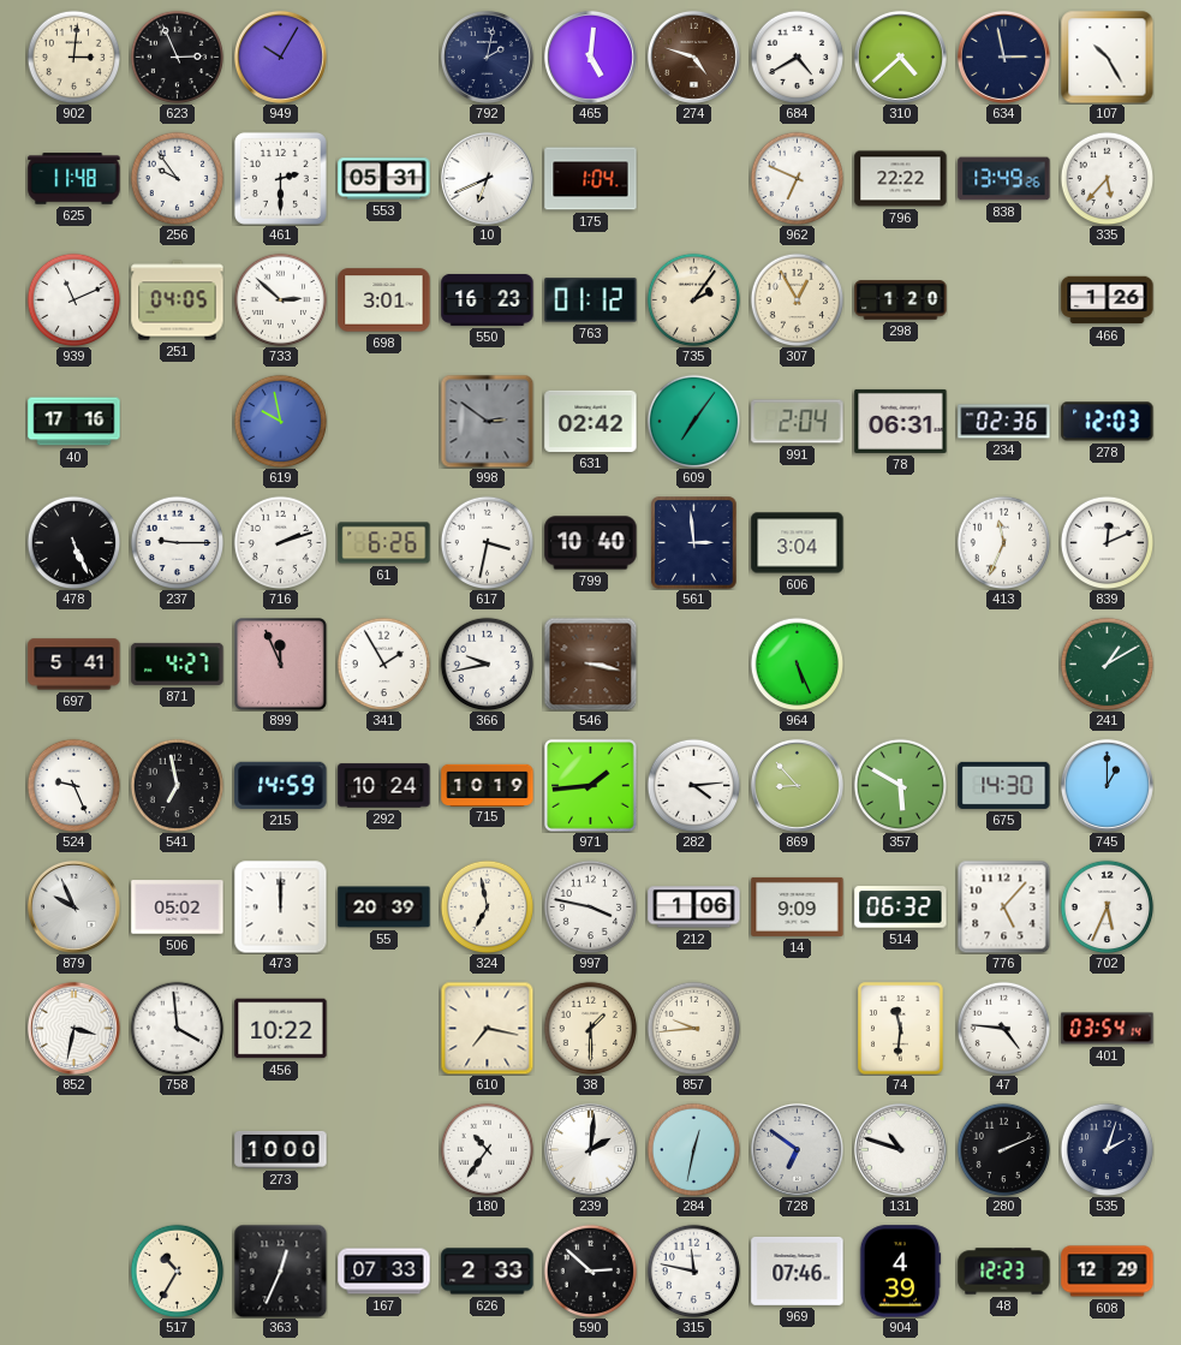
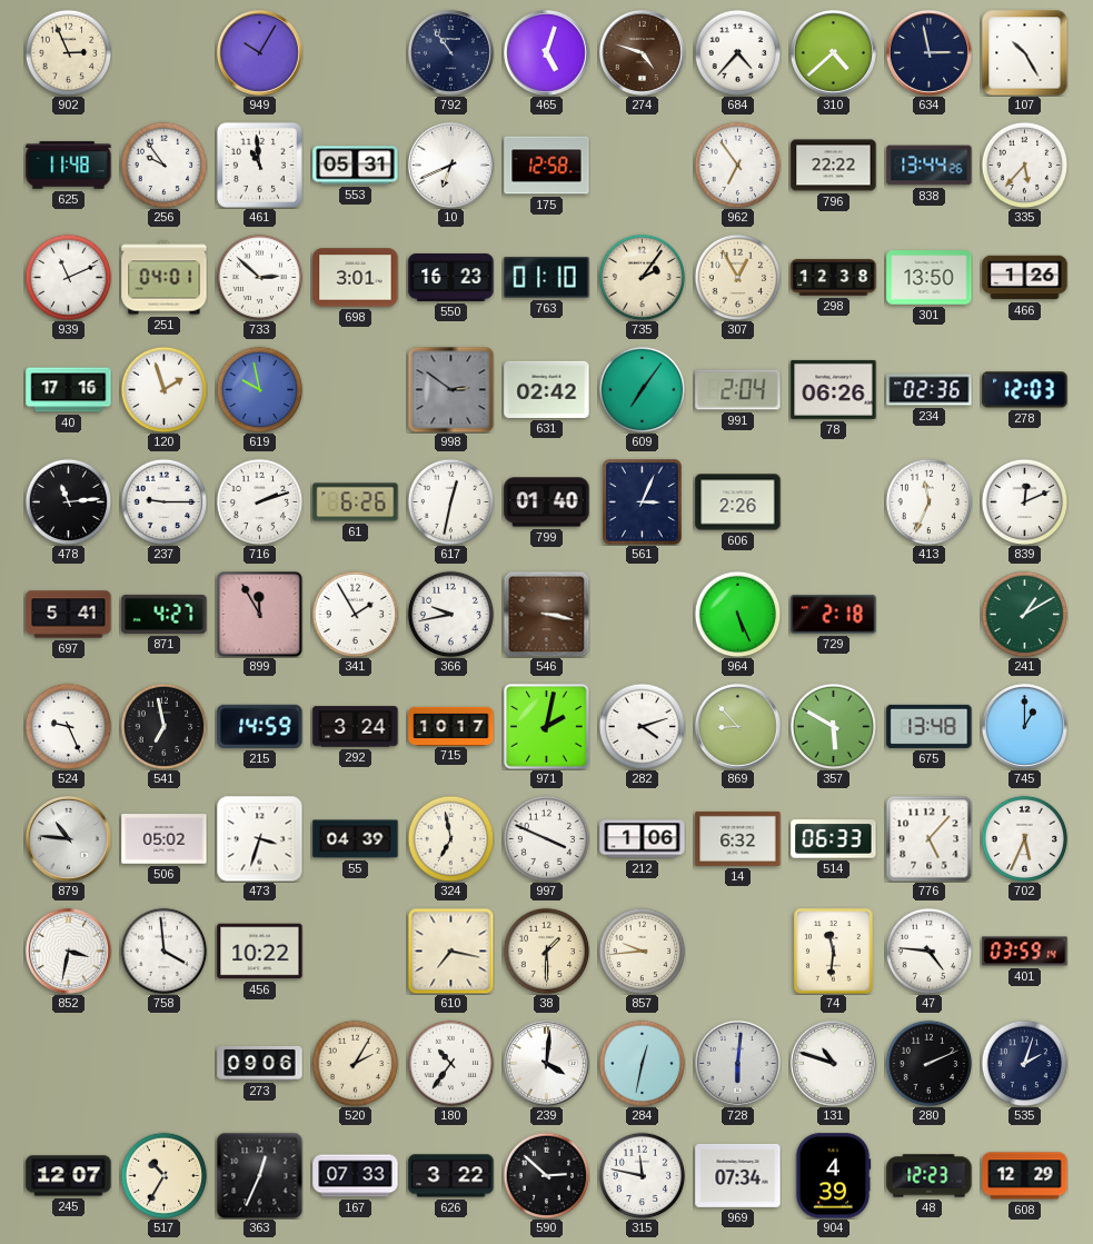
902: 3:01 -> 2:56
623: 2:56 -> none
792: 2:02 -> 10:54
465: 5:01 -> 5:03
684: 4:40 -> 4:37
461: 2:30 -> 10:59
175: 1:04 -> 12:58
962: 6:49 -> 6:54
838: 13:49 -> 13:44
251: 04:05 -> 04:01
763: 01:12 -> 01:10
298: 1:20 -> 12:38
301: none -> 13:50
120: none -> 1:57
78: 06:31 -> 06:26
478: 5:26 -> 11:14
617: 3:32 -> 12:32
799: 10:40 -> 01:40
561: 2:59 -> 3:04
606: 3:04 -> 2:26
899: 11:56 -> 11:55
729: none -> 2:18
292: 10:24 -> 3:24
715: 10:19 -> 10:17
971: 1:44 -> 2:02
282: 4:14 -> 4:12
675: 14:30 -> 13:48
879: 9:56 -> 10:46
473: 12:00 -> 3:33
55: 20:39 -> 04:39
997: 3:47 -> 3:49
14: 9:09 -> 6:32
514: 06:32 -> 06:33
401: 03:54 -> 03:59
273: 10:00 -> 09:06
520: none -> 2:05
239: 2:01 -> 4:01
728: 6:51 -> 6:01
245: none -> 12:07
626: 2:33 -> 3:22
969: 07:46 -> 07:34
